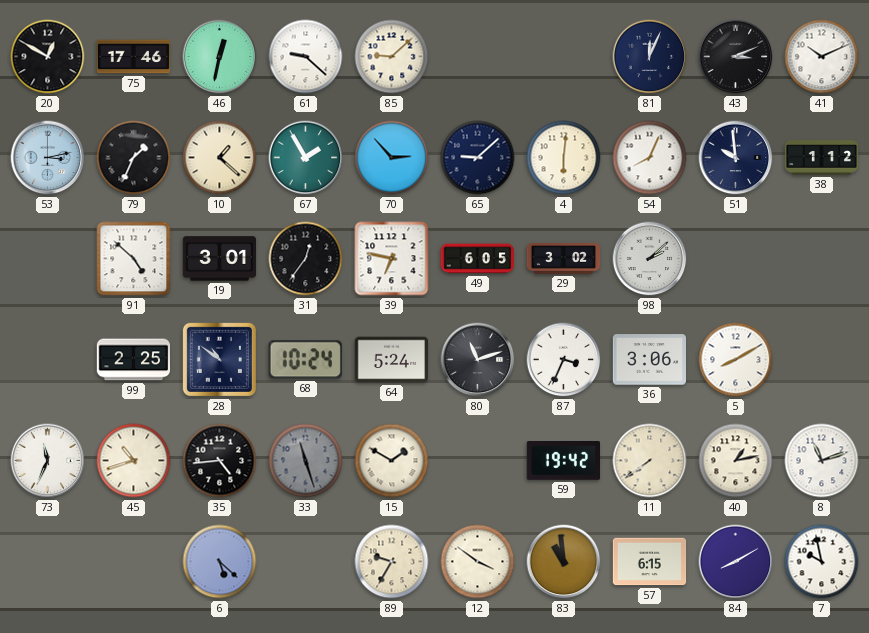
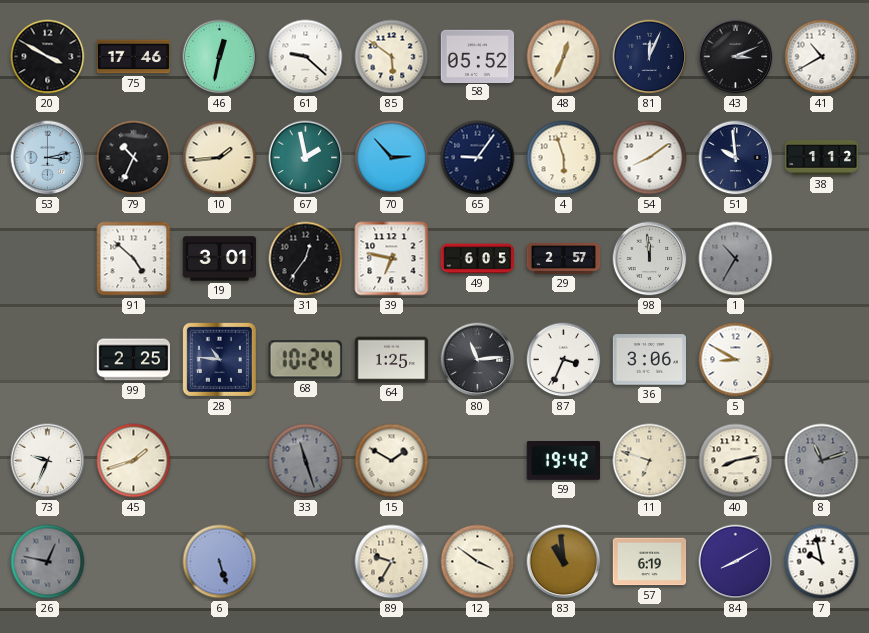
20: 12:50 -> 3:50
85: 9:08 -> 5:51
58: none -> 05:52
48: none -> 12:34
41: 10:11 -> 10:40
79: 1:34 -> 10:34
10: 1:22 -> 1:44
67: 1:55 -> 1:58
65: 9:08 -> 9:06
4: 6:01 -> 5:57
54: 8:04 -> 8:09
29: 3:02 -> 2:57
98: 2:08 -> 11:59
1: none -> 10:35
28: 10:51 -> 10:46
64: 5:24 -> 1:25
80: 11:12 -> 11:14
5: 8:10 -> 8:50
73: 11:34 -> 9:34
45: 10:42 -> 1:42
35: 4:44 -> none
11: 7:39 -> 6:48
40: 1:13 -> 8:13
8 dial: white -> grey
26: none -> 12:47
6: 5:22 -> 5:27
57: 6:15 -> 6:19
